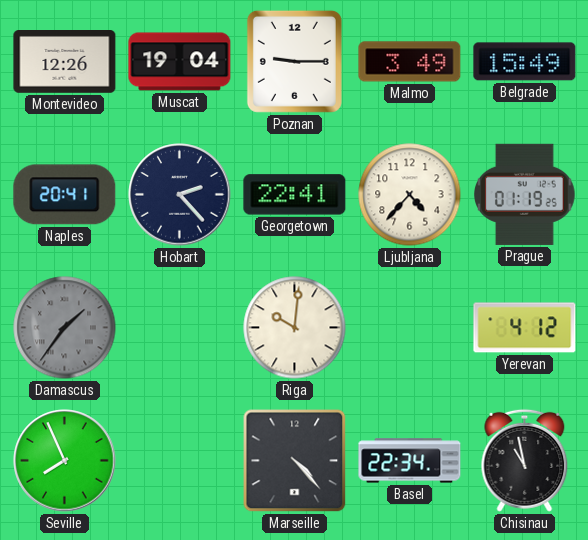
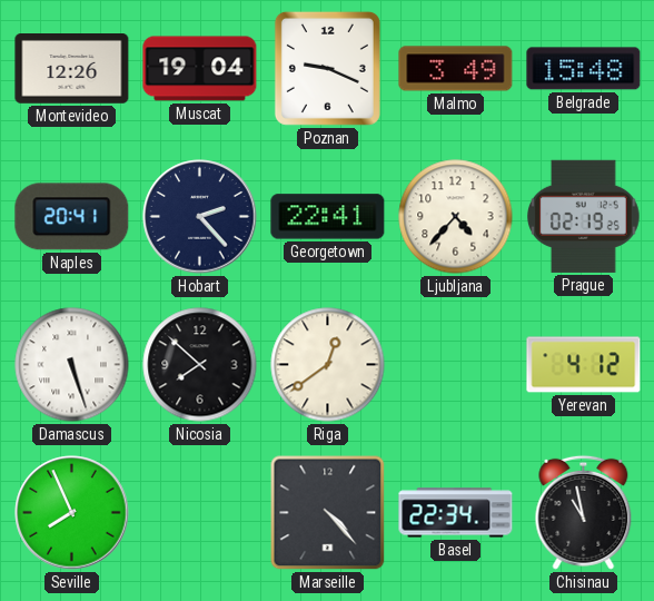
Poznan: 9:15 -> 9:19
Belgrade: 15:49 -> 15:48
Prague: 01:19 -> 02:19
Damascus: 1:36 -> 5:27
Damascus dial: grey -> white
Nicosia: none -> 7:52
Riga: 10:01 -> 12:39
